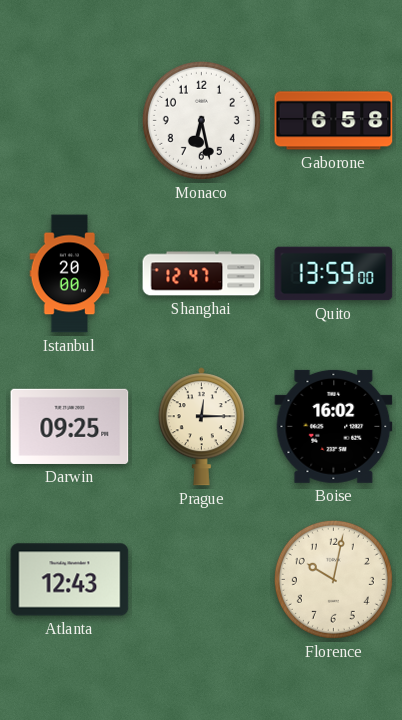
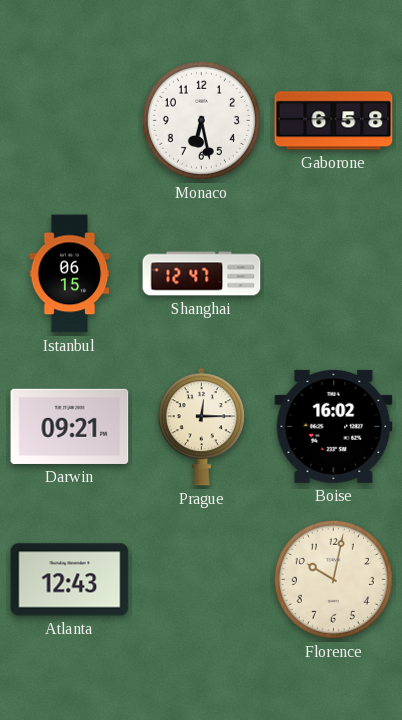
Istanbul: 20:00 -> 06:15
Quito: 13:59 -> none
Darwin: 09:25 -> 09:21
